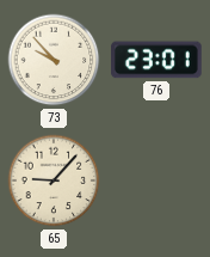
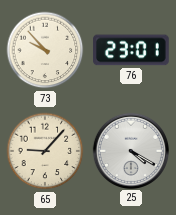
25: none -> 4:20
